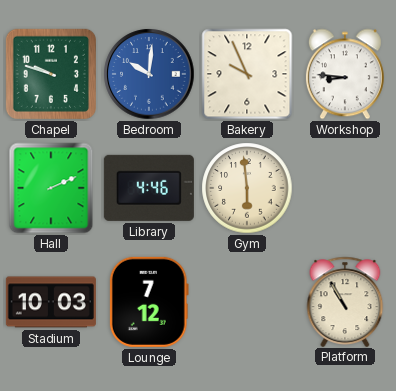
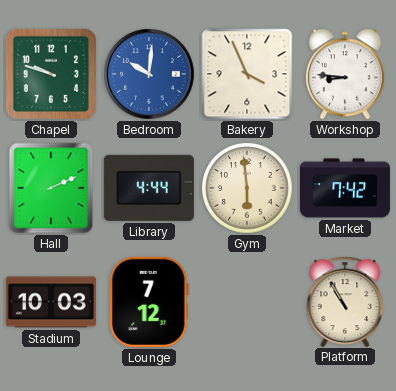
Bakery: 9:56 -> 3:56
Library: 4:46 -> 4:44
Market: none -> 7:42
